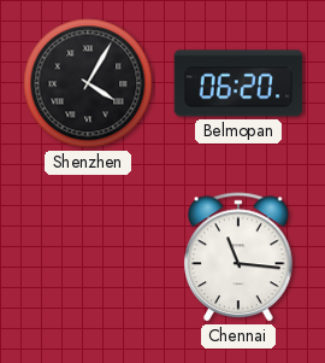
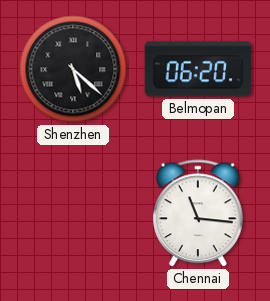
Shenzhen: 4:05 -> 5:22
